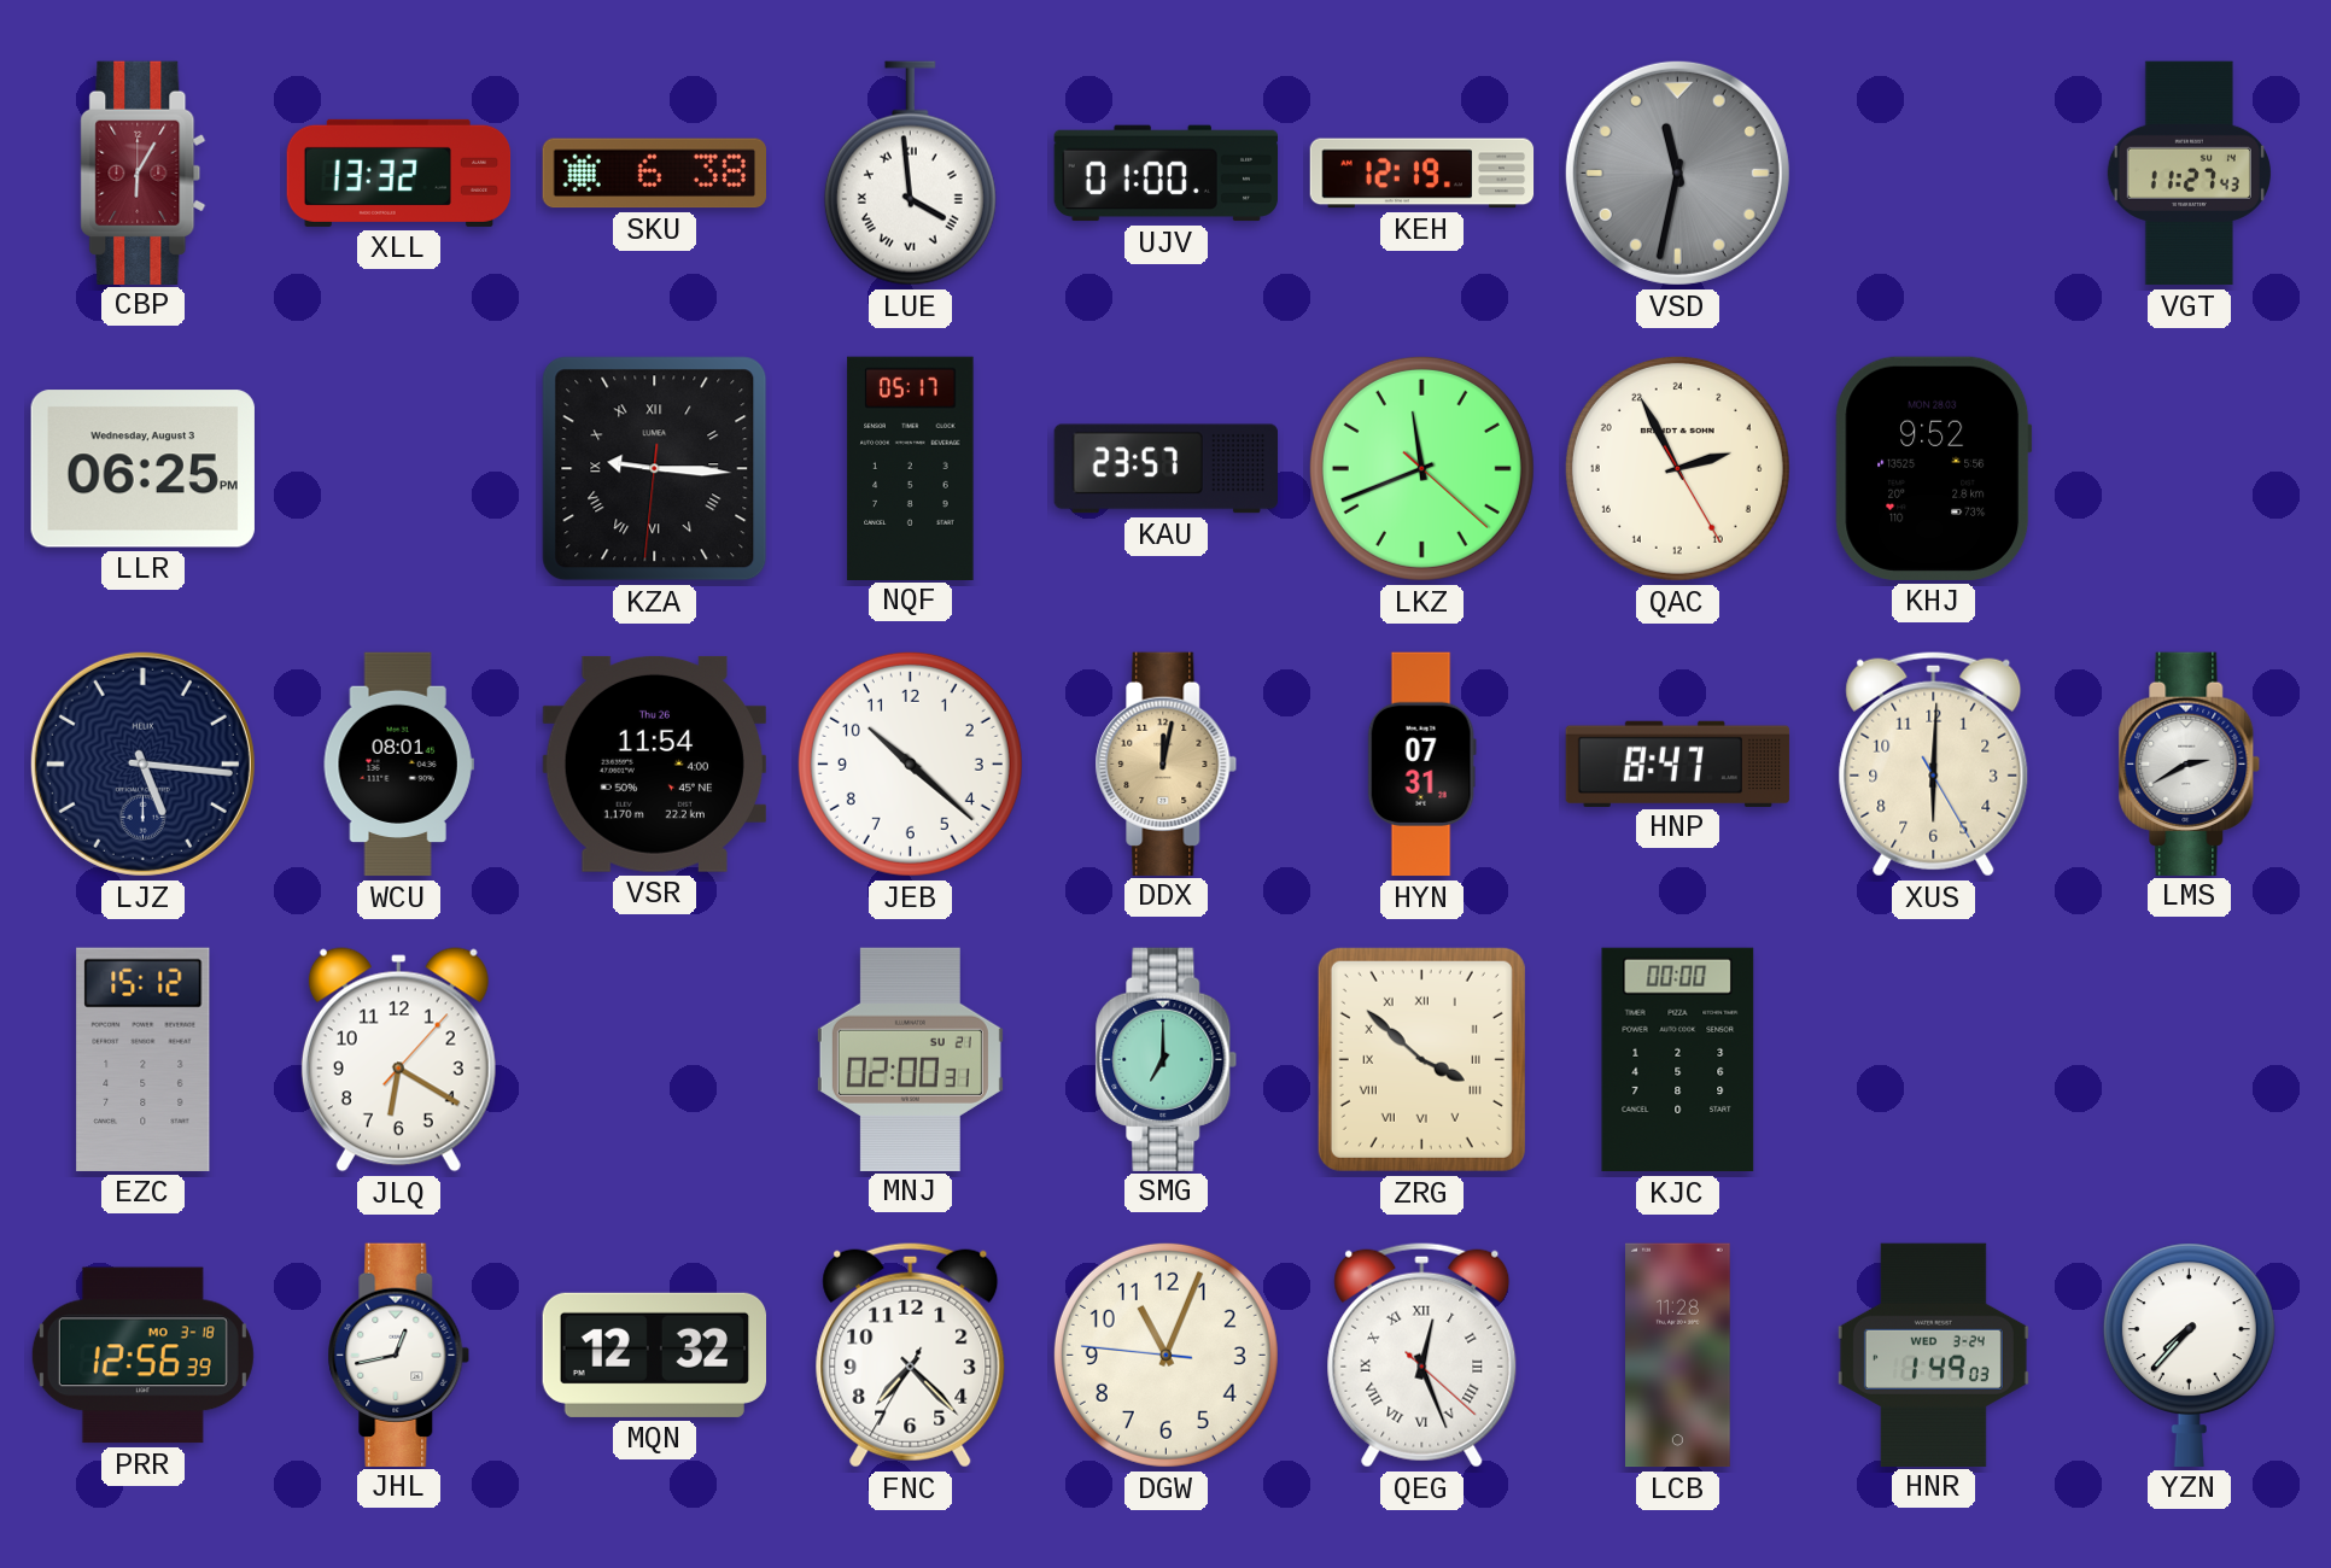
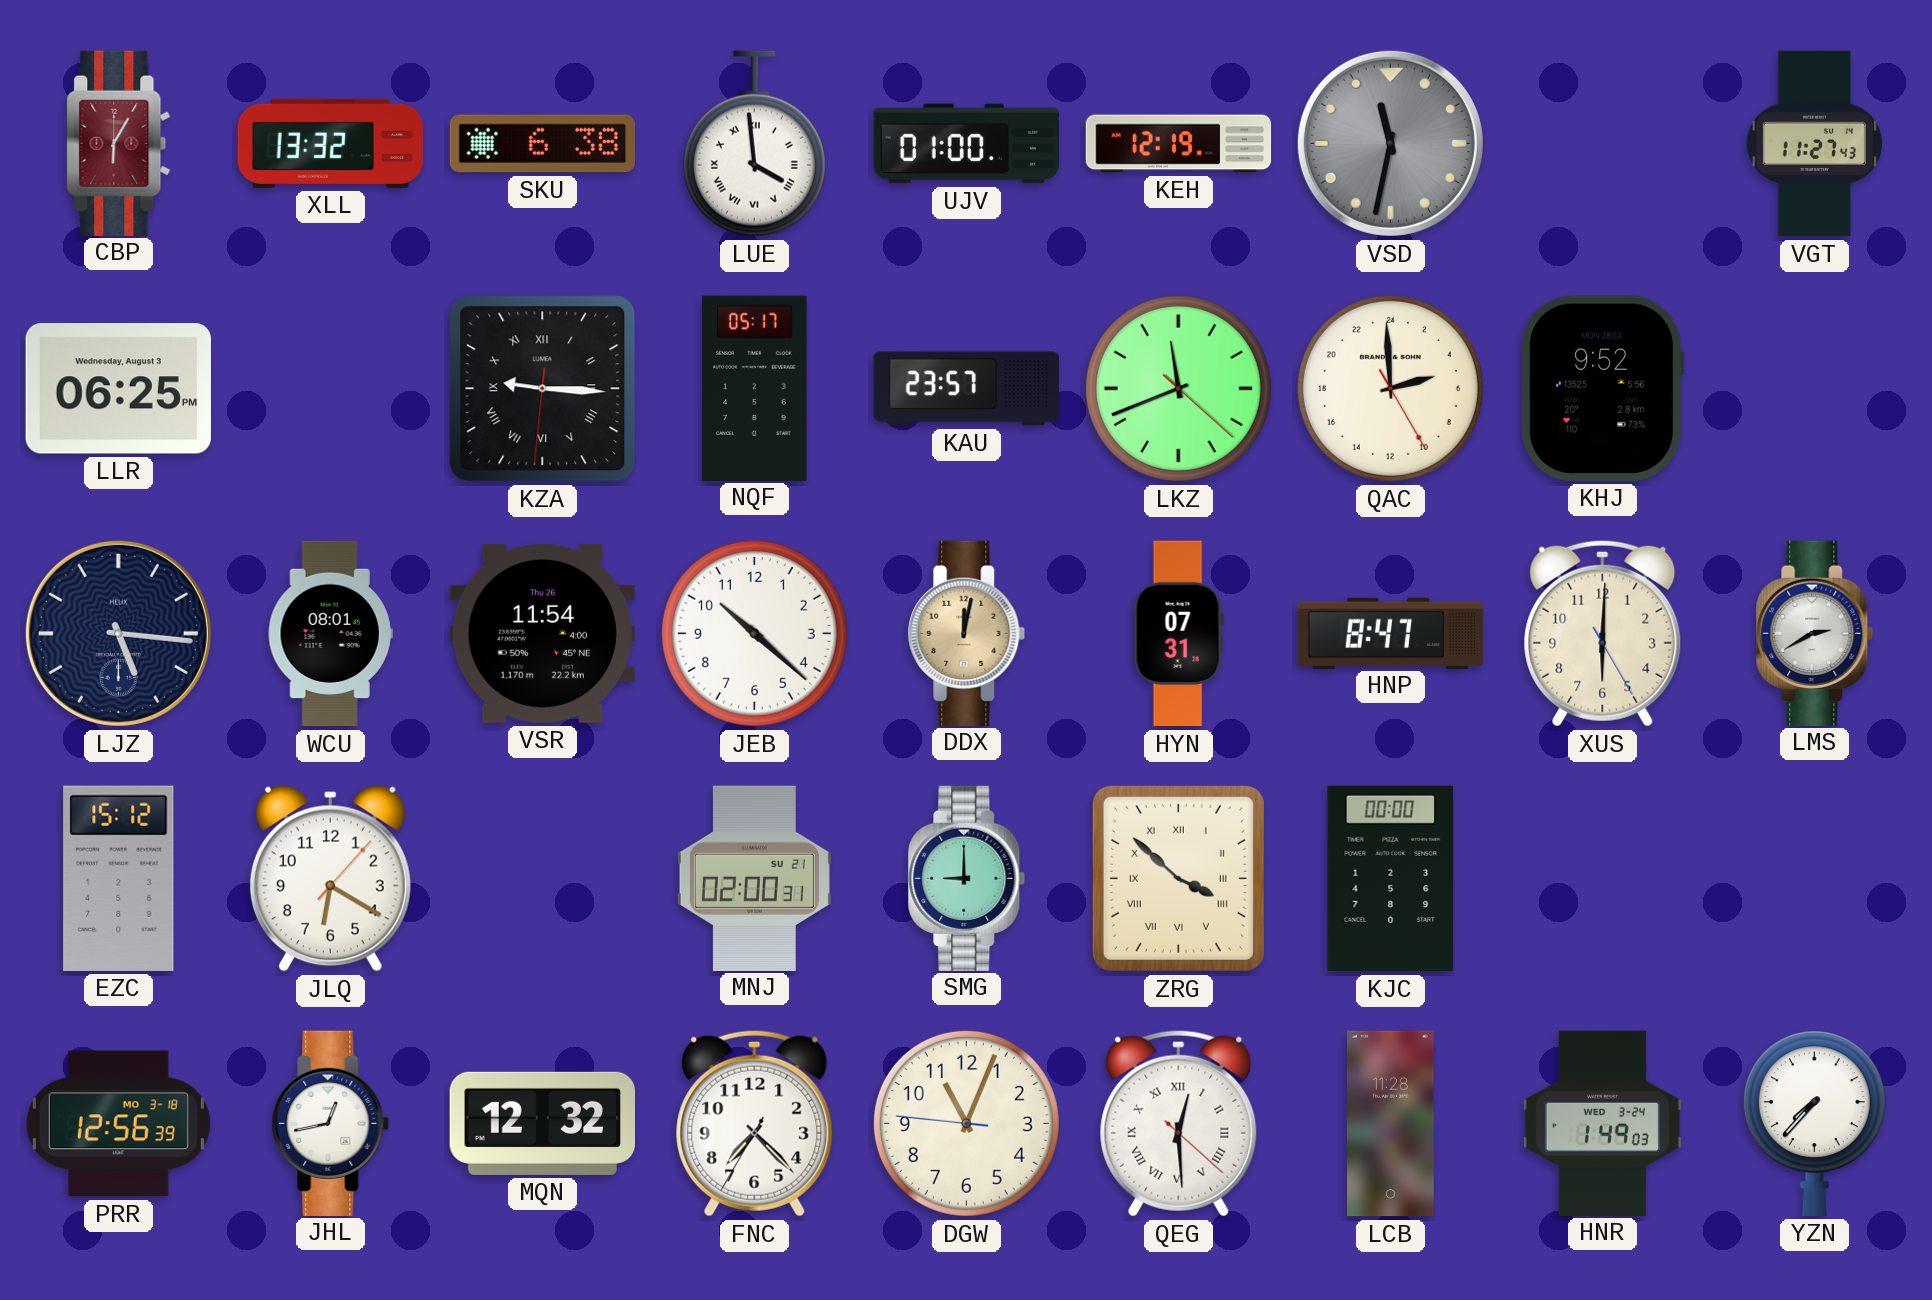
QAC: 4:55 -> 4:59
SMG: 7:00 -> 9:00
QEG: 12:26 -> 12:29
